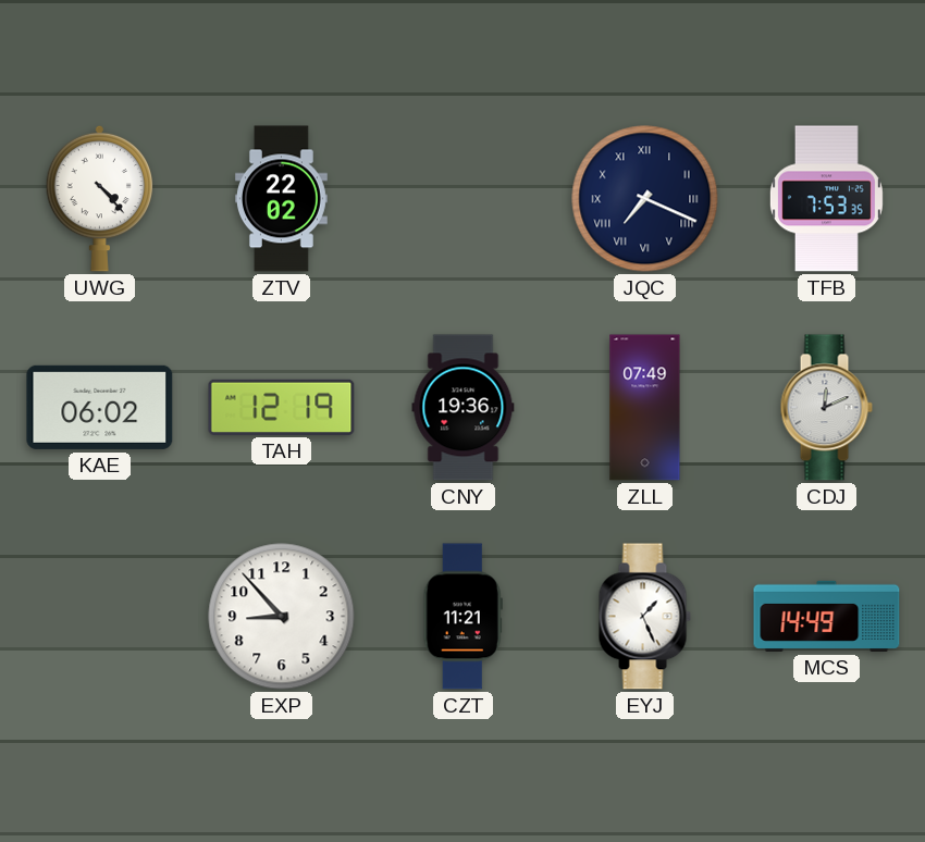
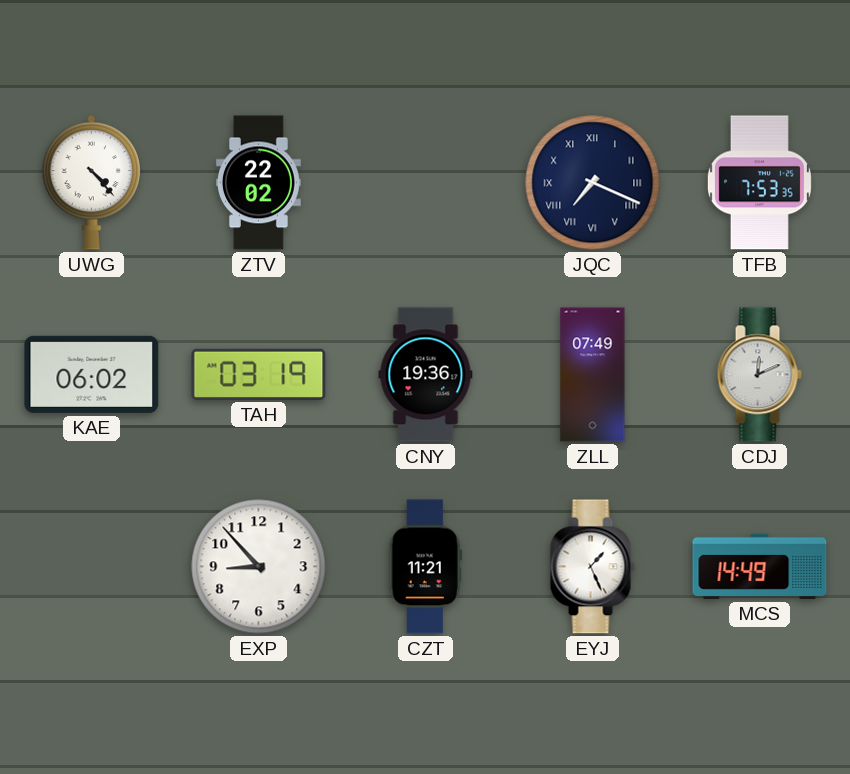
TAH: 12:19 -> 03:19
